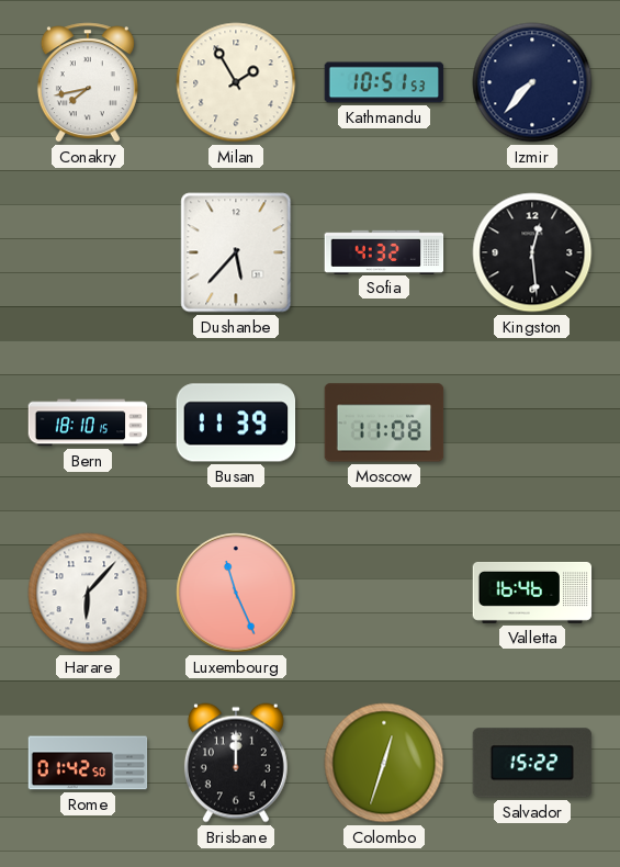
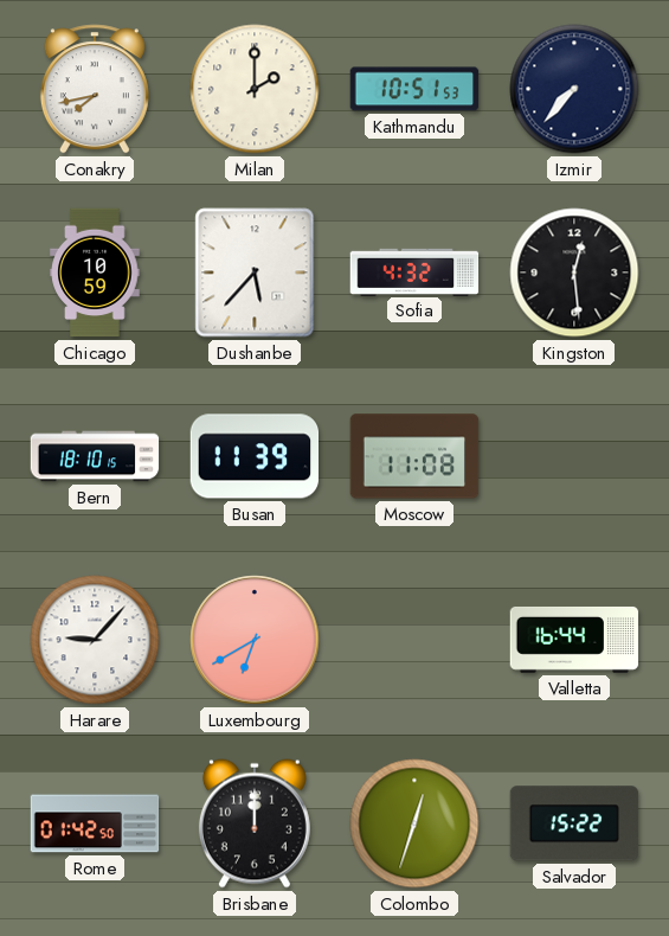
Milan: 1:55 -> 2:00
Chicago: none -> 10:59
Harare: 6:07 -> 9:07
Luxembourg: 11:26 -> 6:40
Valletta: 16:46 -> 16:44
